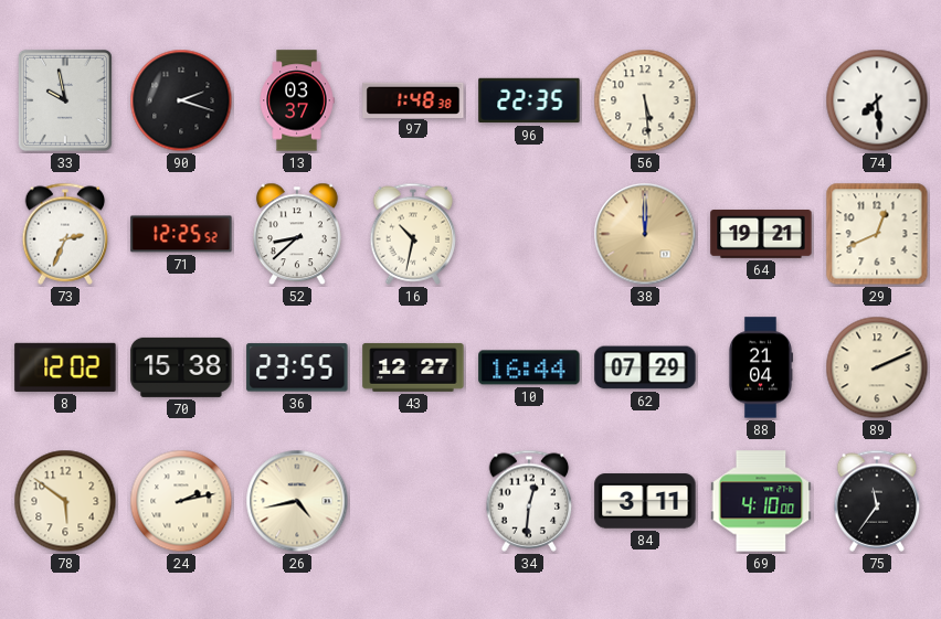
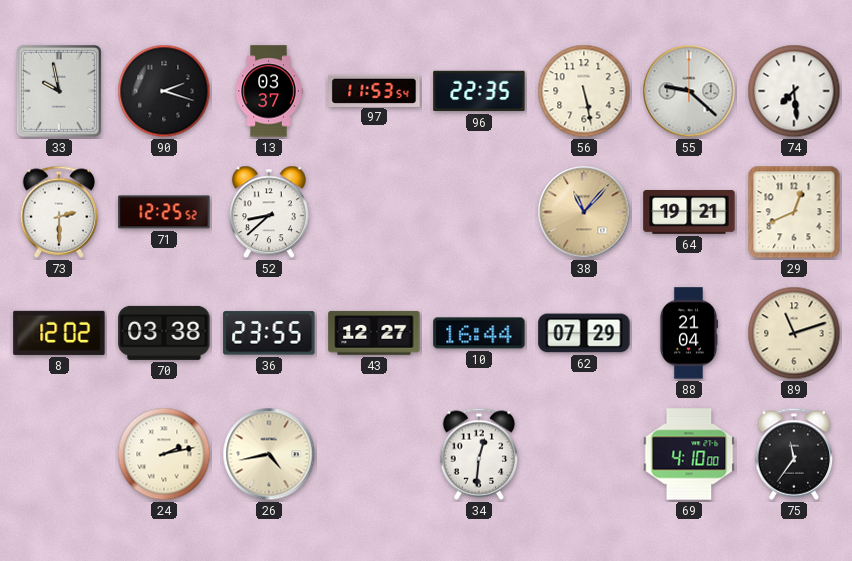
97: 1:48 -> 11:53
56: 5:29 -> 5:28
55: none -> 9:22
73: 2:34 -> 2:30
16: 10:32 -> none
38: 12:00 -> 11:07
70: 15:38 -> 03:38
89: 2:11 -> 11:12
78: 5:51 -> none
84: 3:11 -> none
